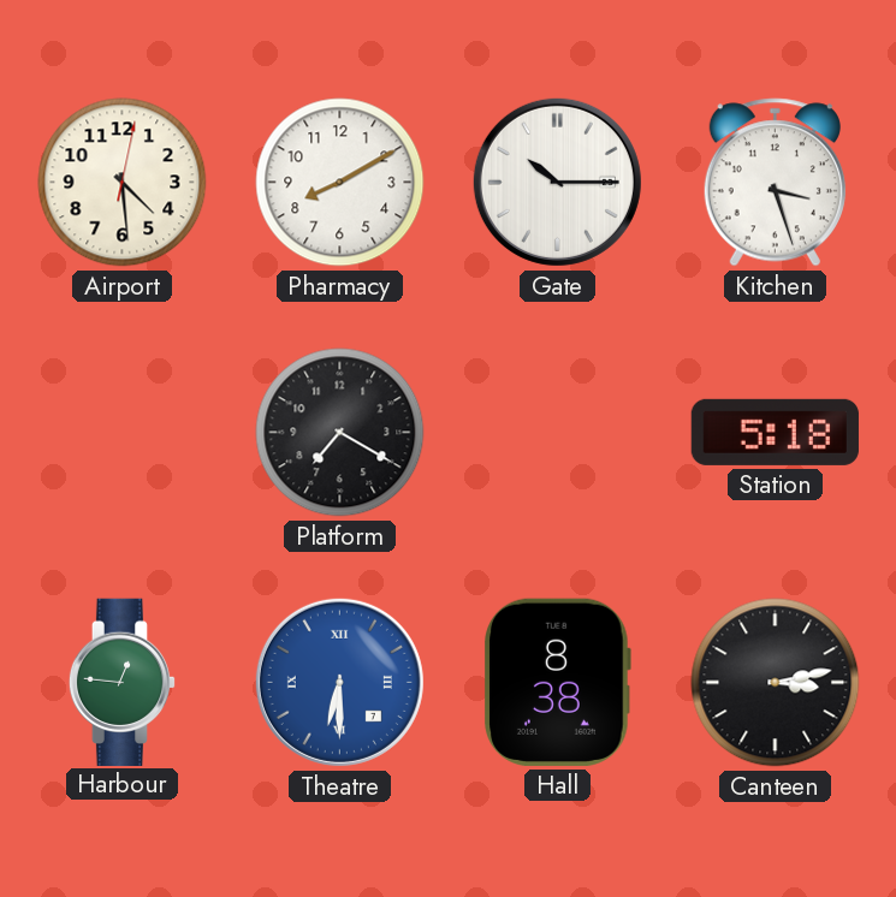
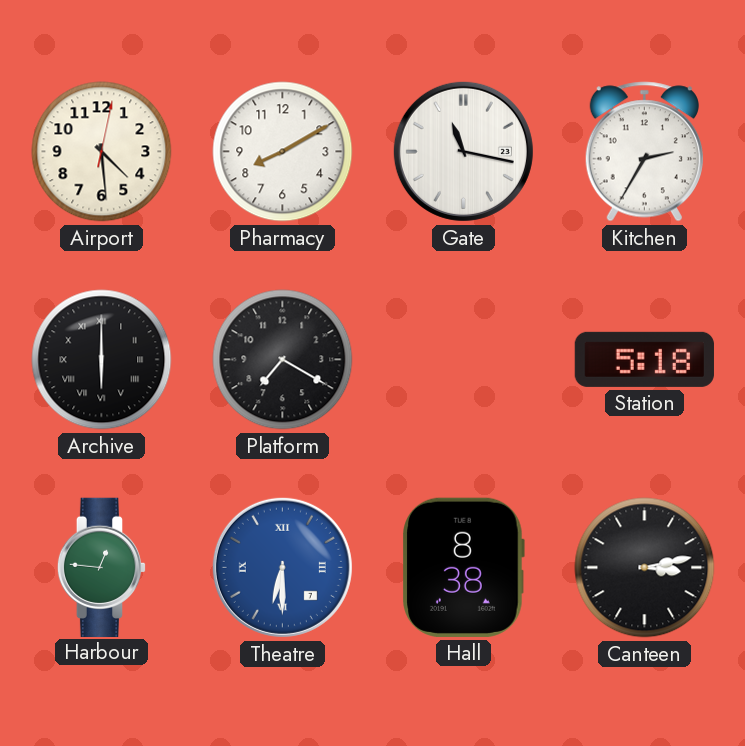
Gate: 10:15 -> 11:17
Kitchen: 3:27 -> 2:35
Archive: none -> 6:00
